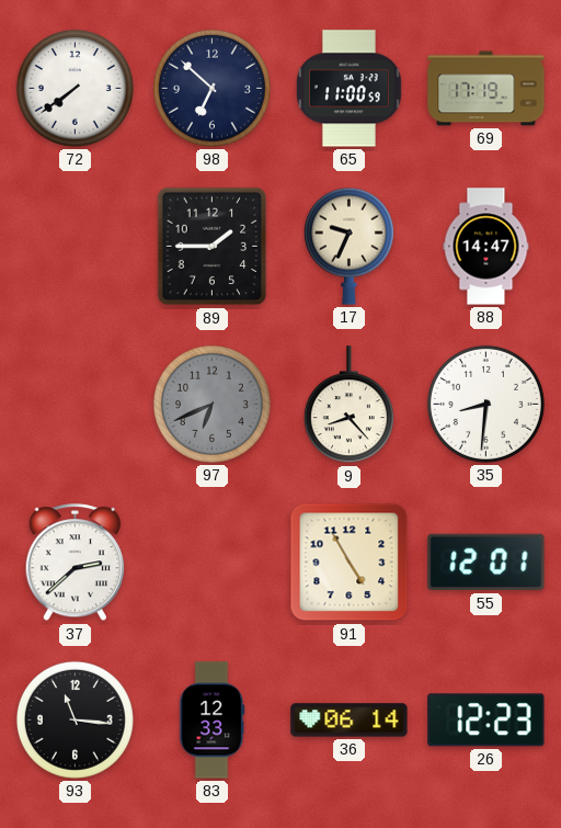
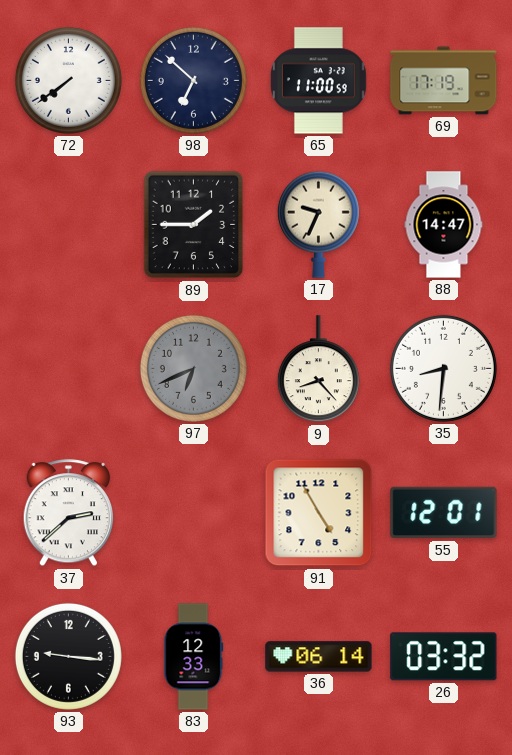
93: 11:16 -> 9:16
26: 12:23 -> 03:32
